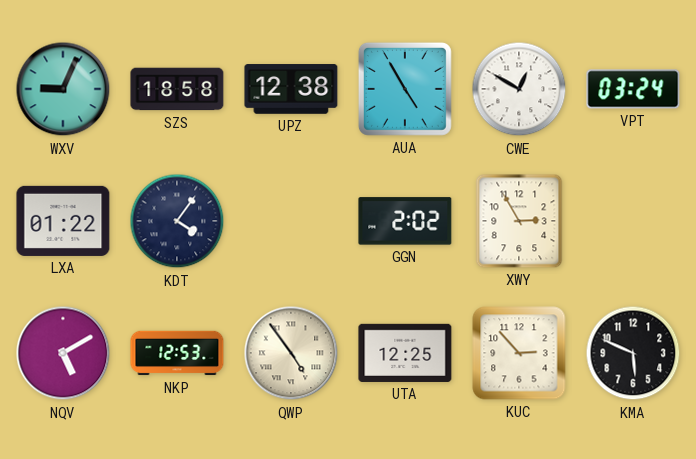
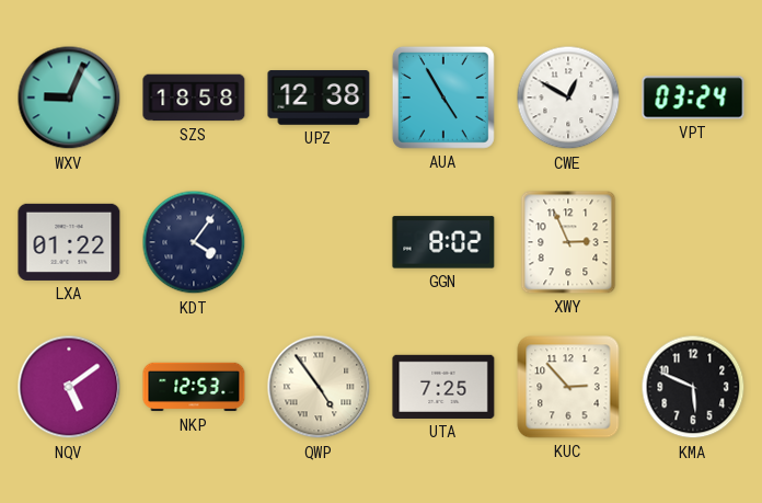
GGN: 2:02 -> 8:02
XWY: 2:55 -> 2:56
NQV: 5:10 -> 5:09
UTA: 12:25 -> 7:25
